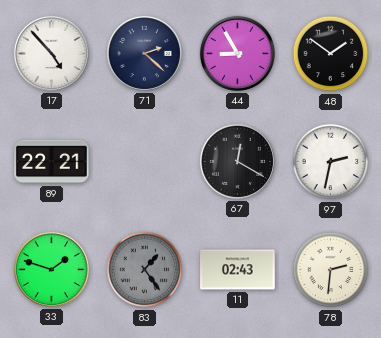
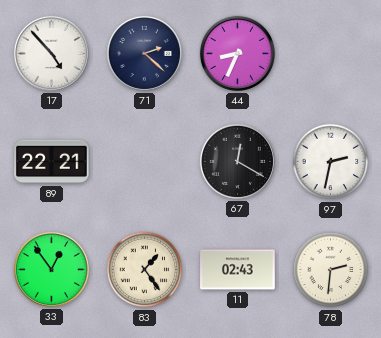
44: 8:55 -> 8:34
48: 1:51 -> none
33: 1:48 -> 12:54
83 dial: grey -> cream
